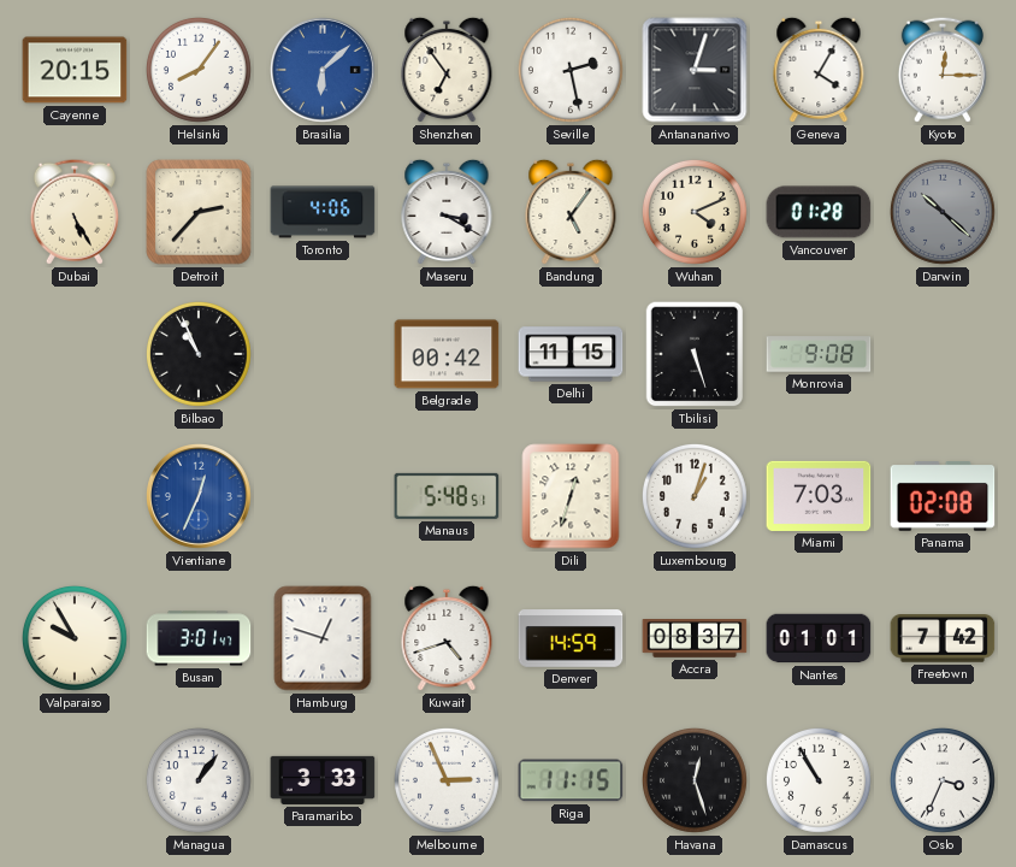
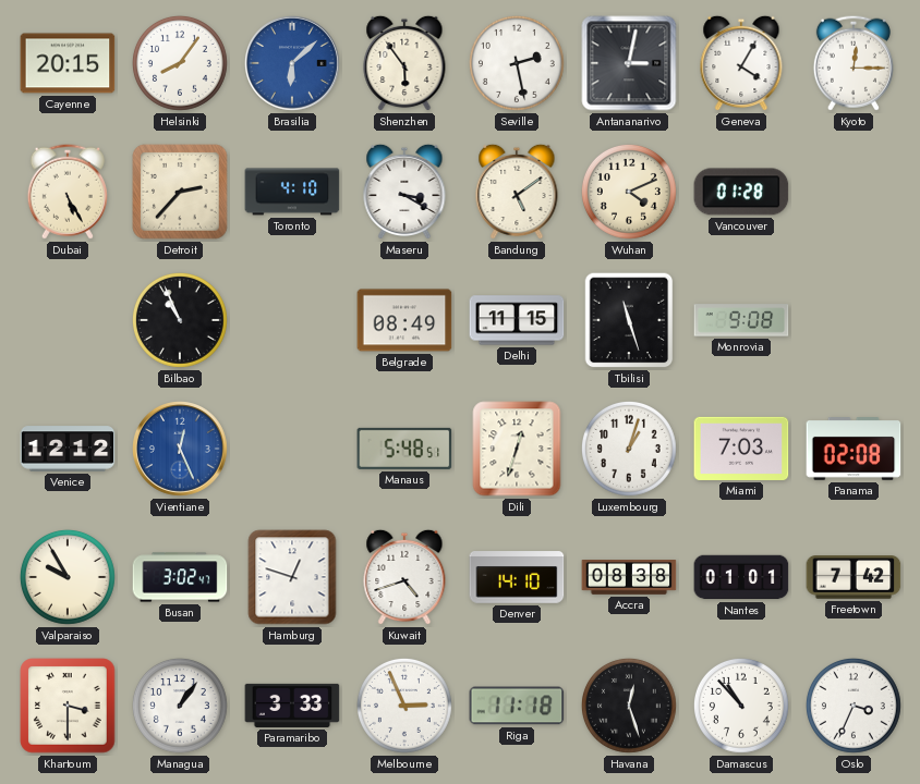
Shenzhen: 6:54 -> 5:54
Antananarivo: 3:03 -> 3:02
Toronto: 4:06 -> 4:10
Bandung: 5:06 -> 5:09
Darwin: 10:22 -> none
Belgrade: 00:42 -> 08:49
Tbilisi: 5:27 -> 11:27
Venice: none -> 12:12
Vientiane: 12:34 -> 12:26
Busan: 3:01 -> 3:02
Denver: 14:59 -> 14:10
Accra: 08:37 -> 08:38
Khartoum: none -> 3:30
Riga: 11:15 -> 11:18
Damascus: 10:55 -> 10:53
